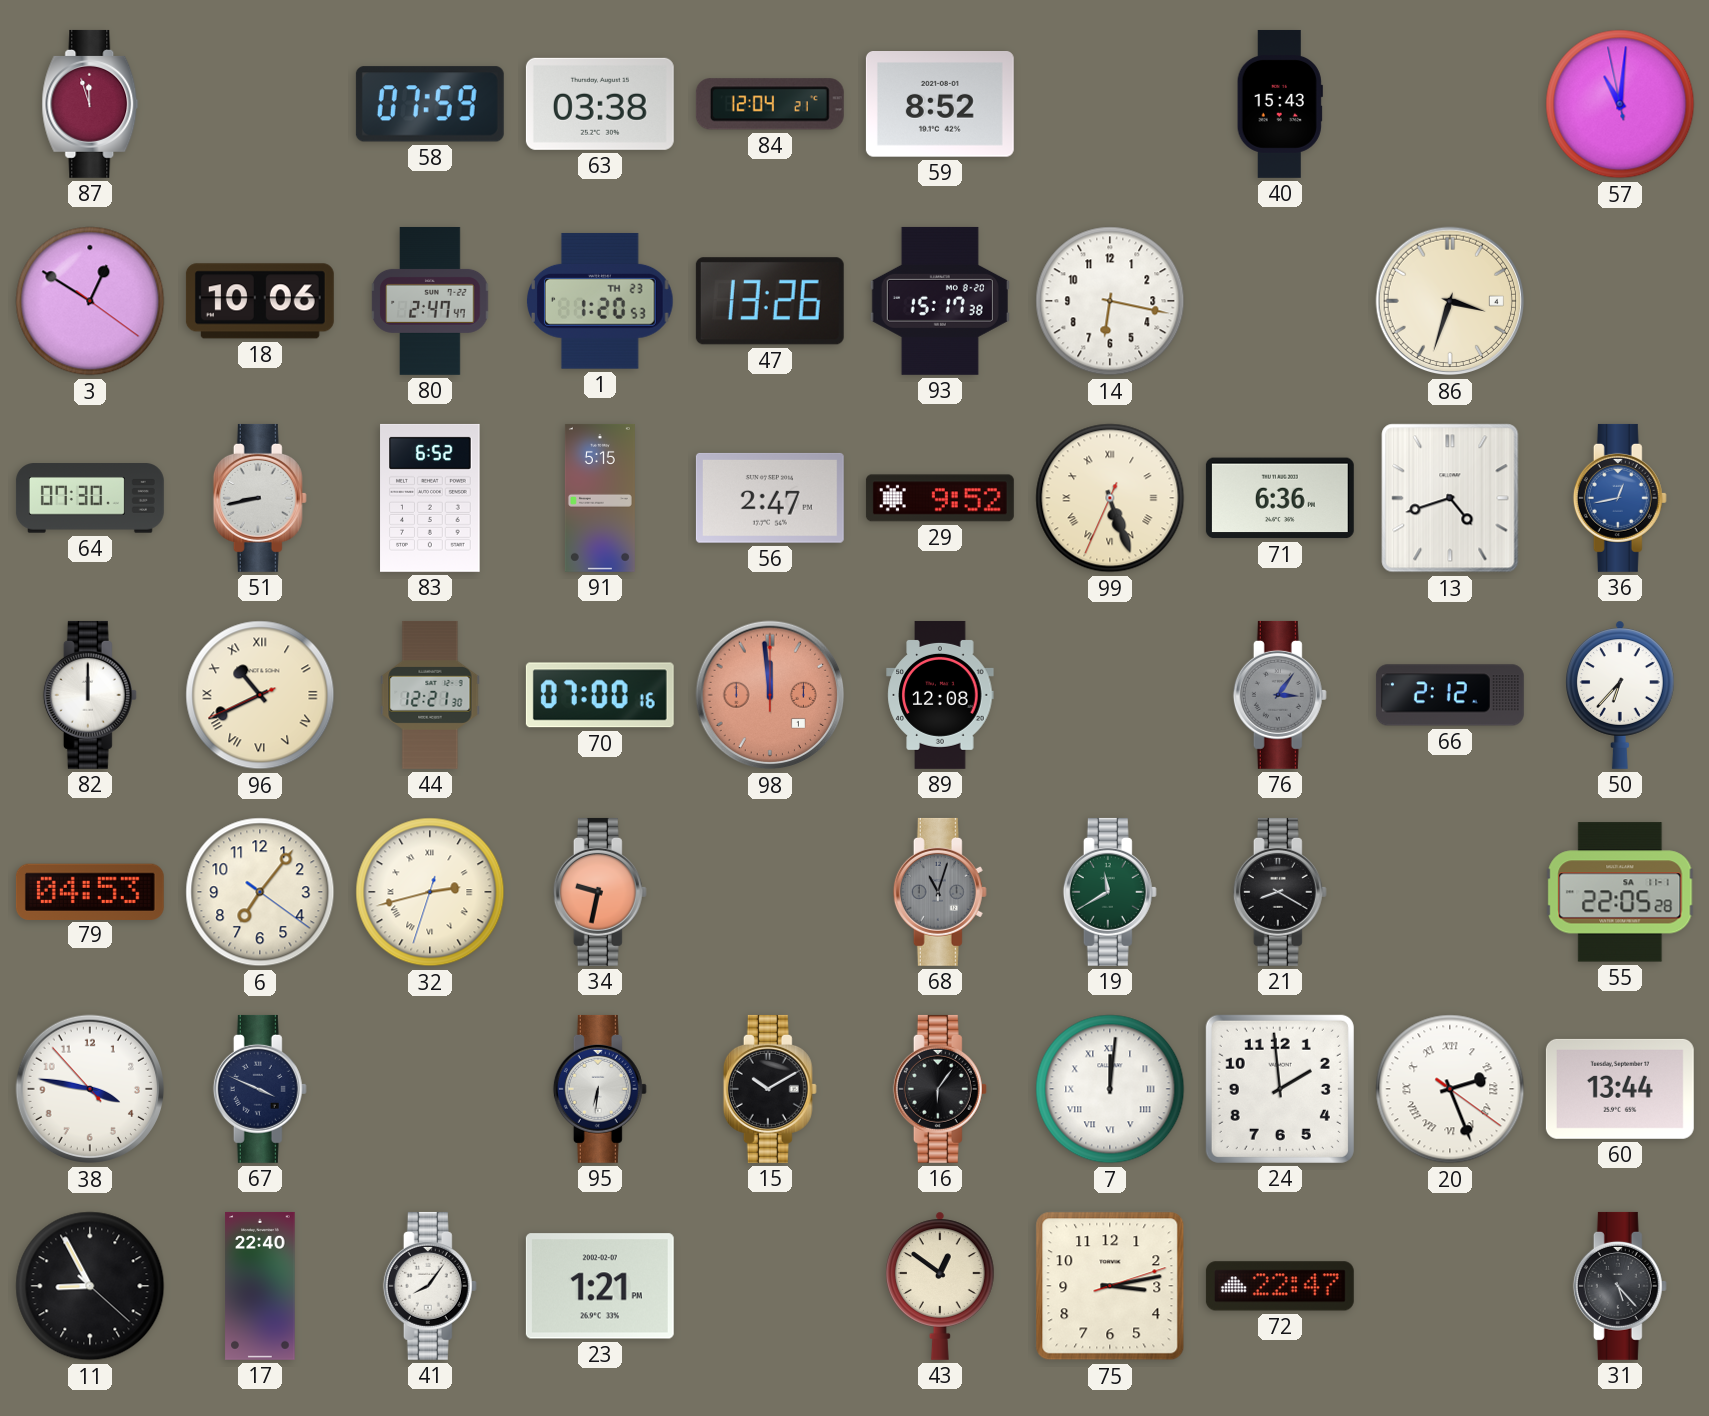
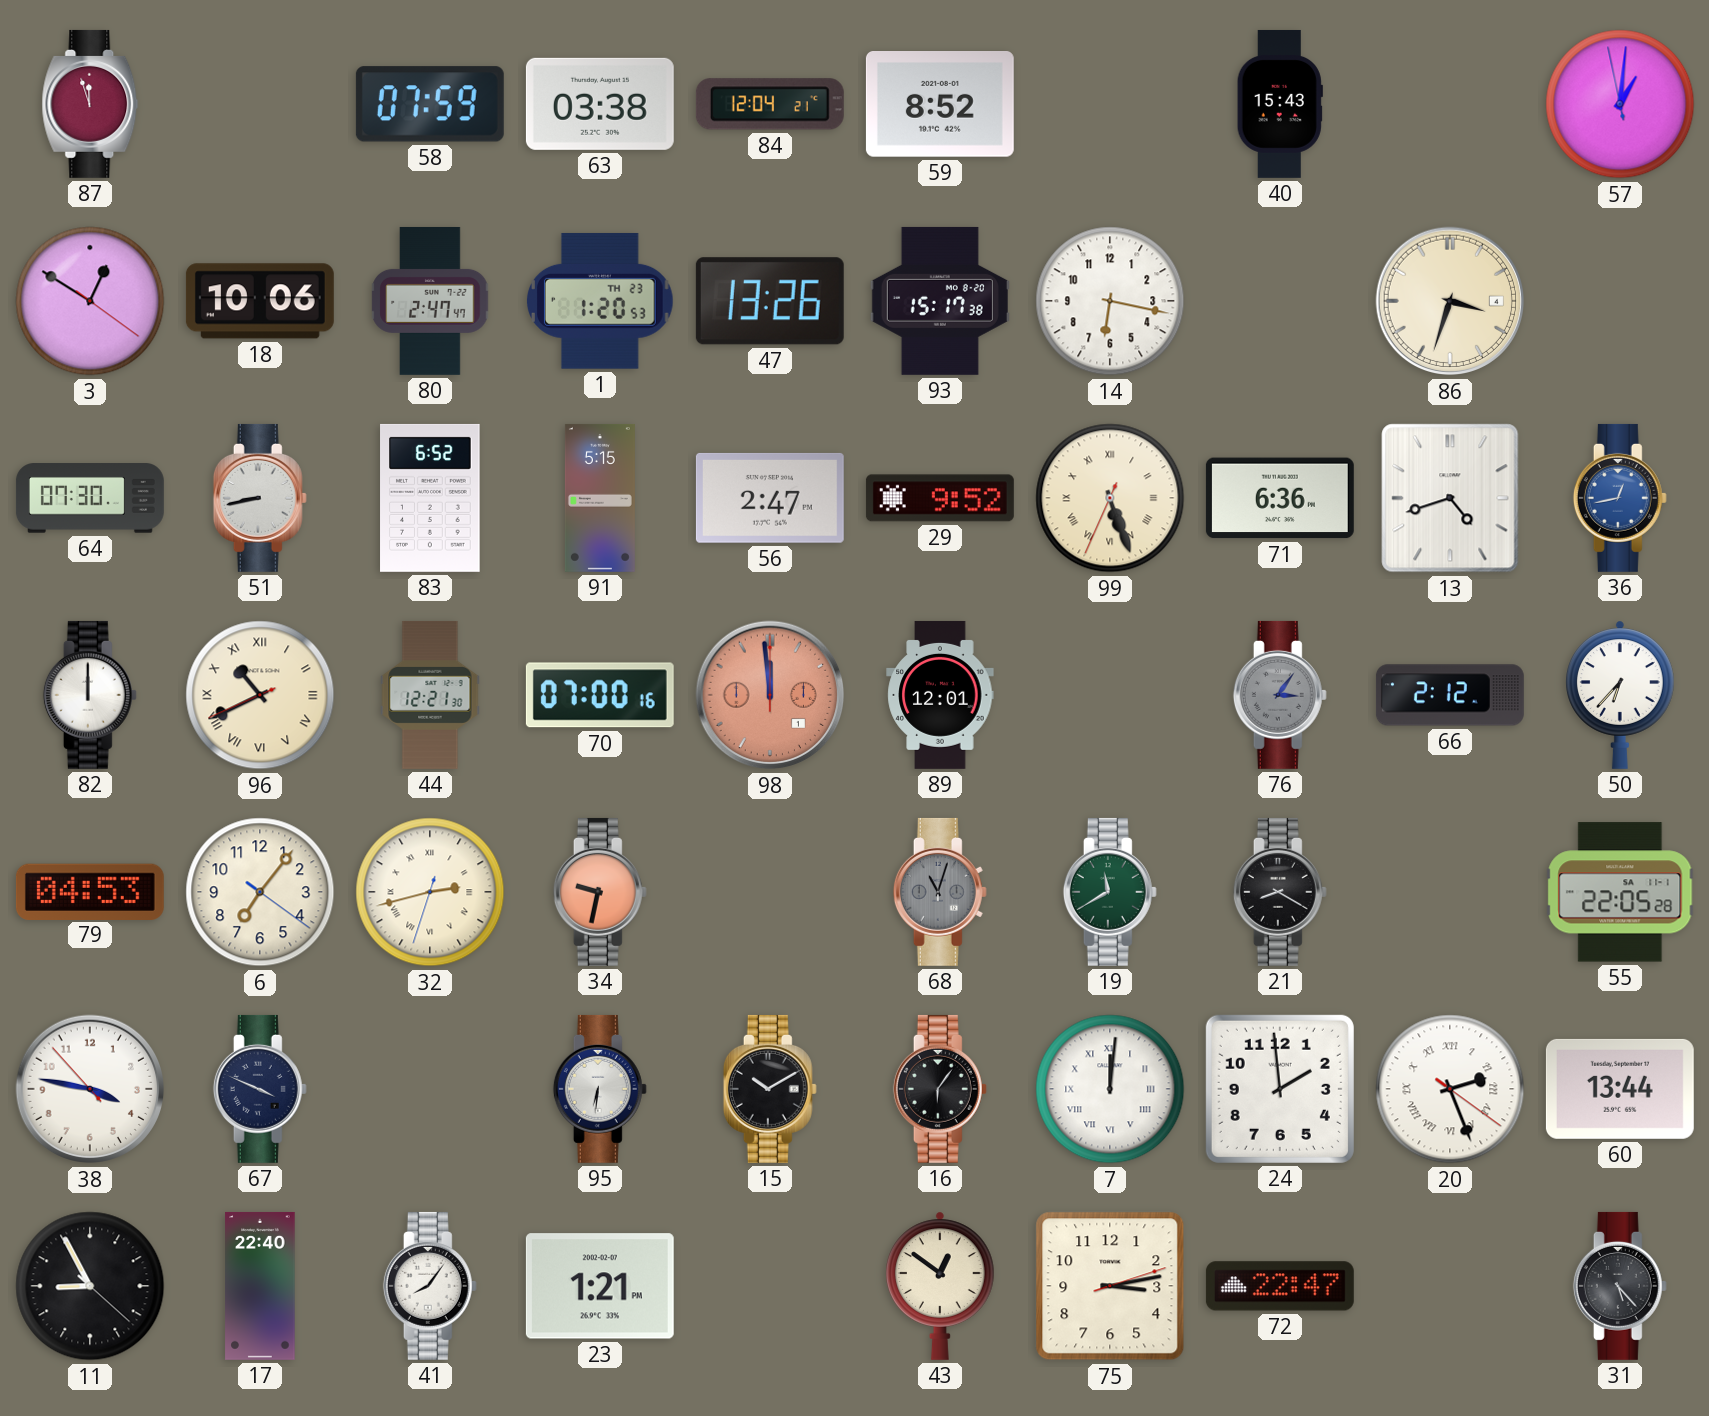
57: 11:00 -> 1:00
89: 12:08 -> 12:01
